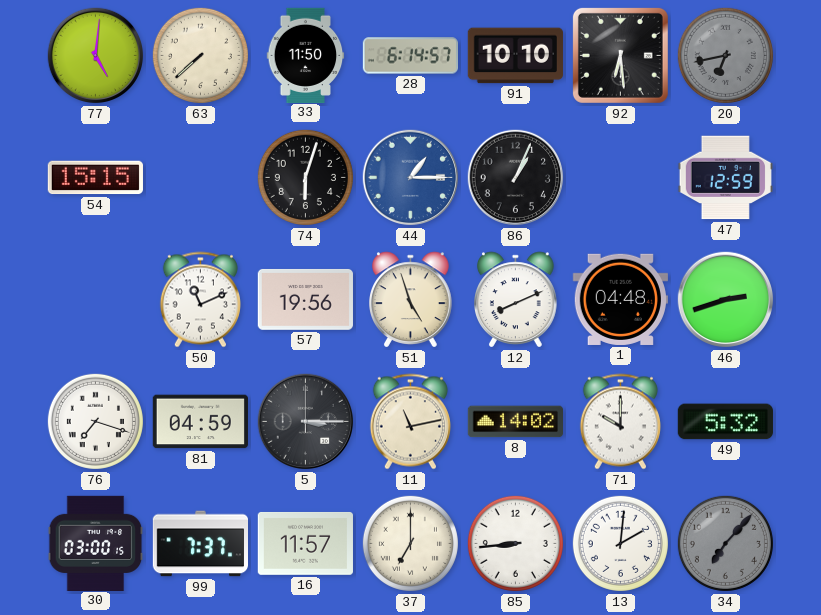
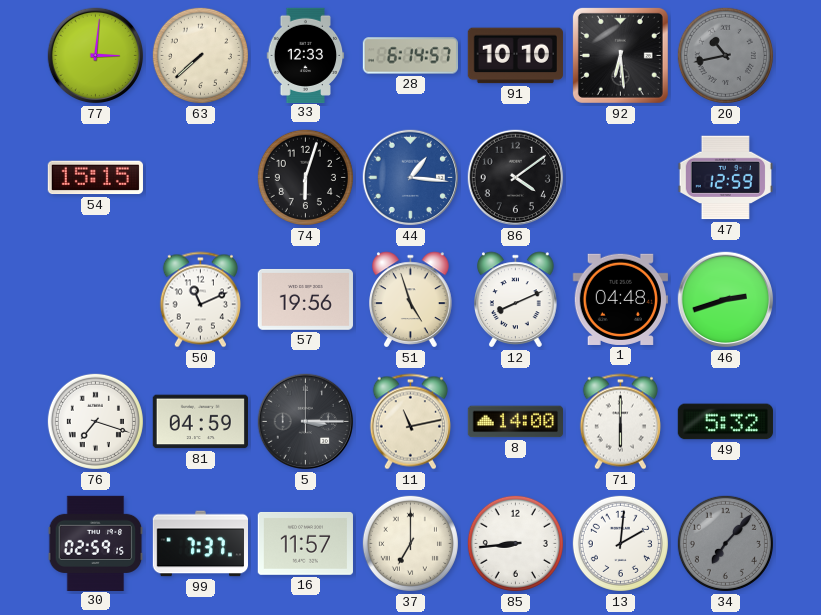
77: 5:01 -> 3:01
33: 11:50 -> 12:33
20: 6:43 -> 10:43
44: 1:15 -> 1:16
86: 1:04 -> 4:09
8: 14:02 -> 14:00
71: 10:00 -> 6:00
30: 03:00 -> 02:59
